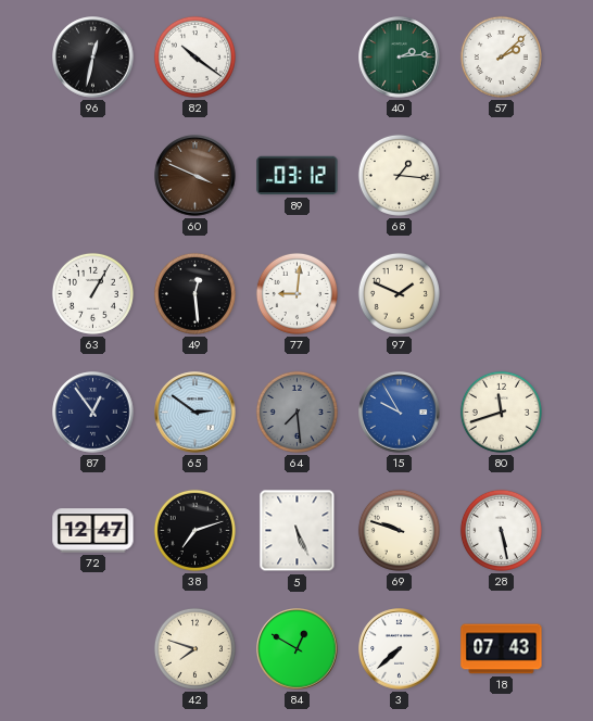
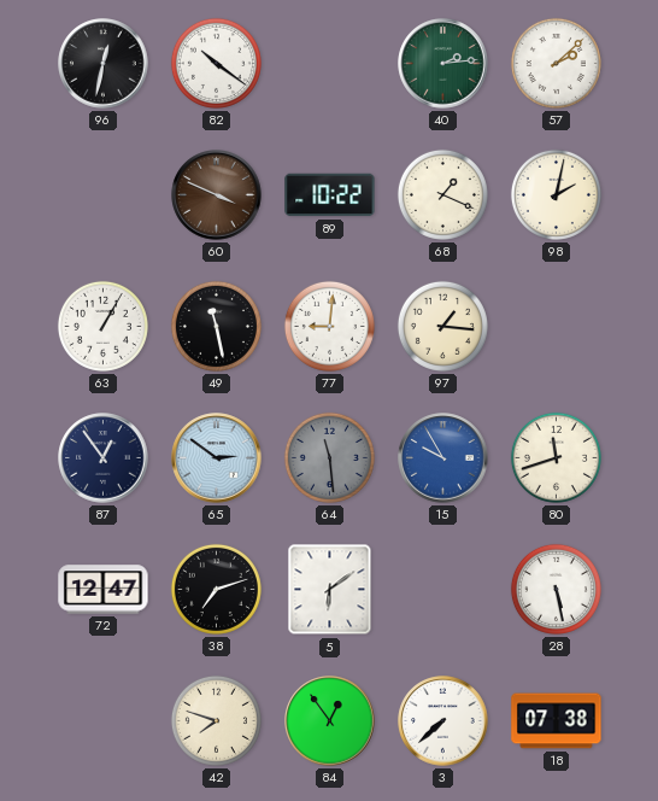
89: 03:12 -> 10:22
68: 1:16 -> 1:19
98: none -> 2:02
49: 12:29 -> 11:28
97: 1:49 -> 1:16
64: 7:29 -> 11:29
5: 5:26 -> 6:09
69: 9:48 -> none
84: 12:50 -> 12:54
18: 07:43 -> 07:38
